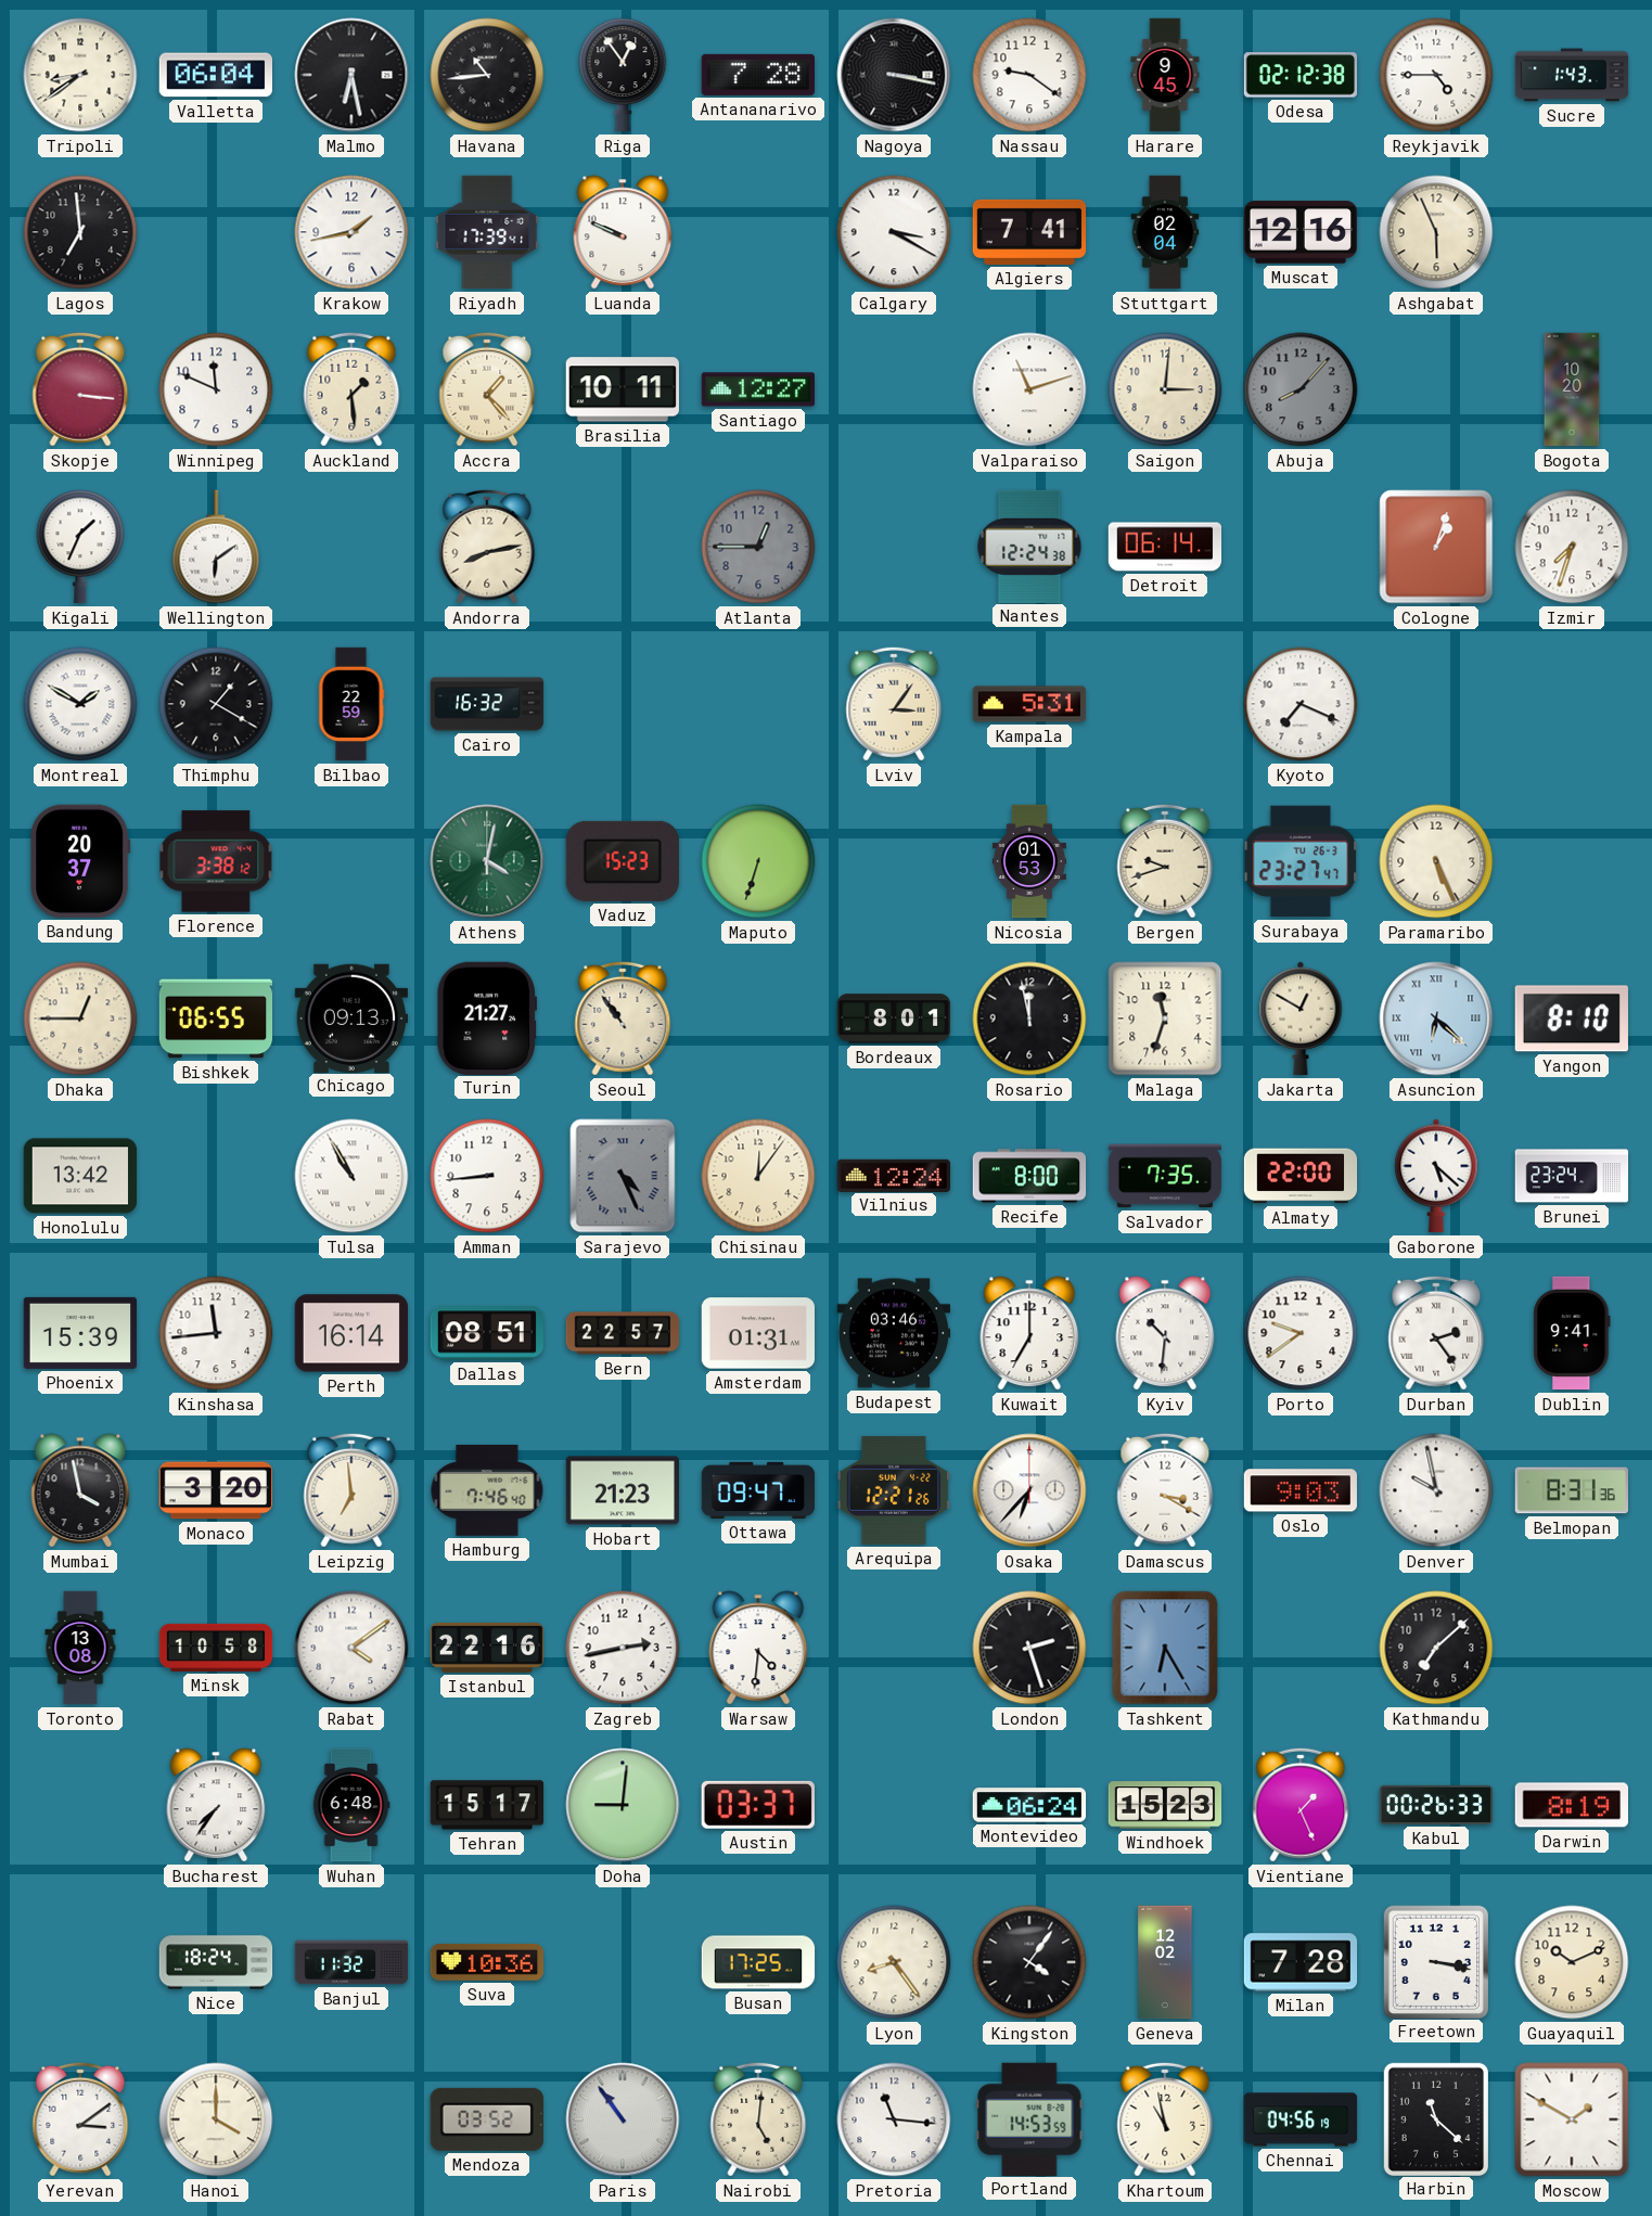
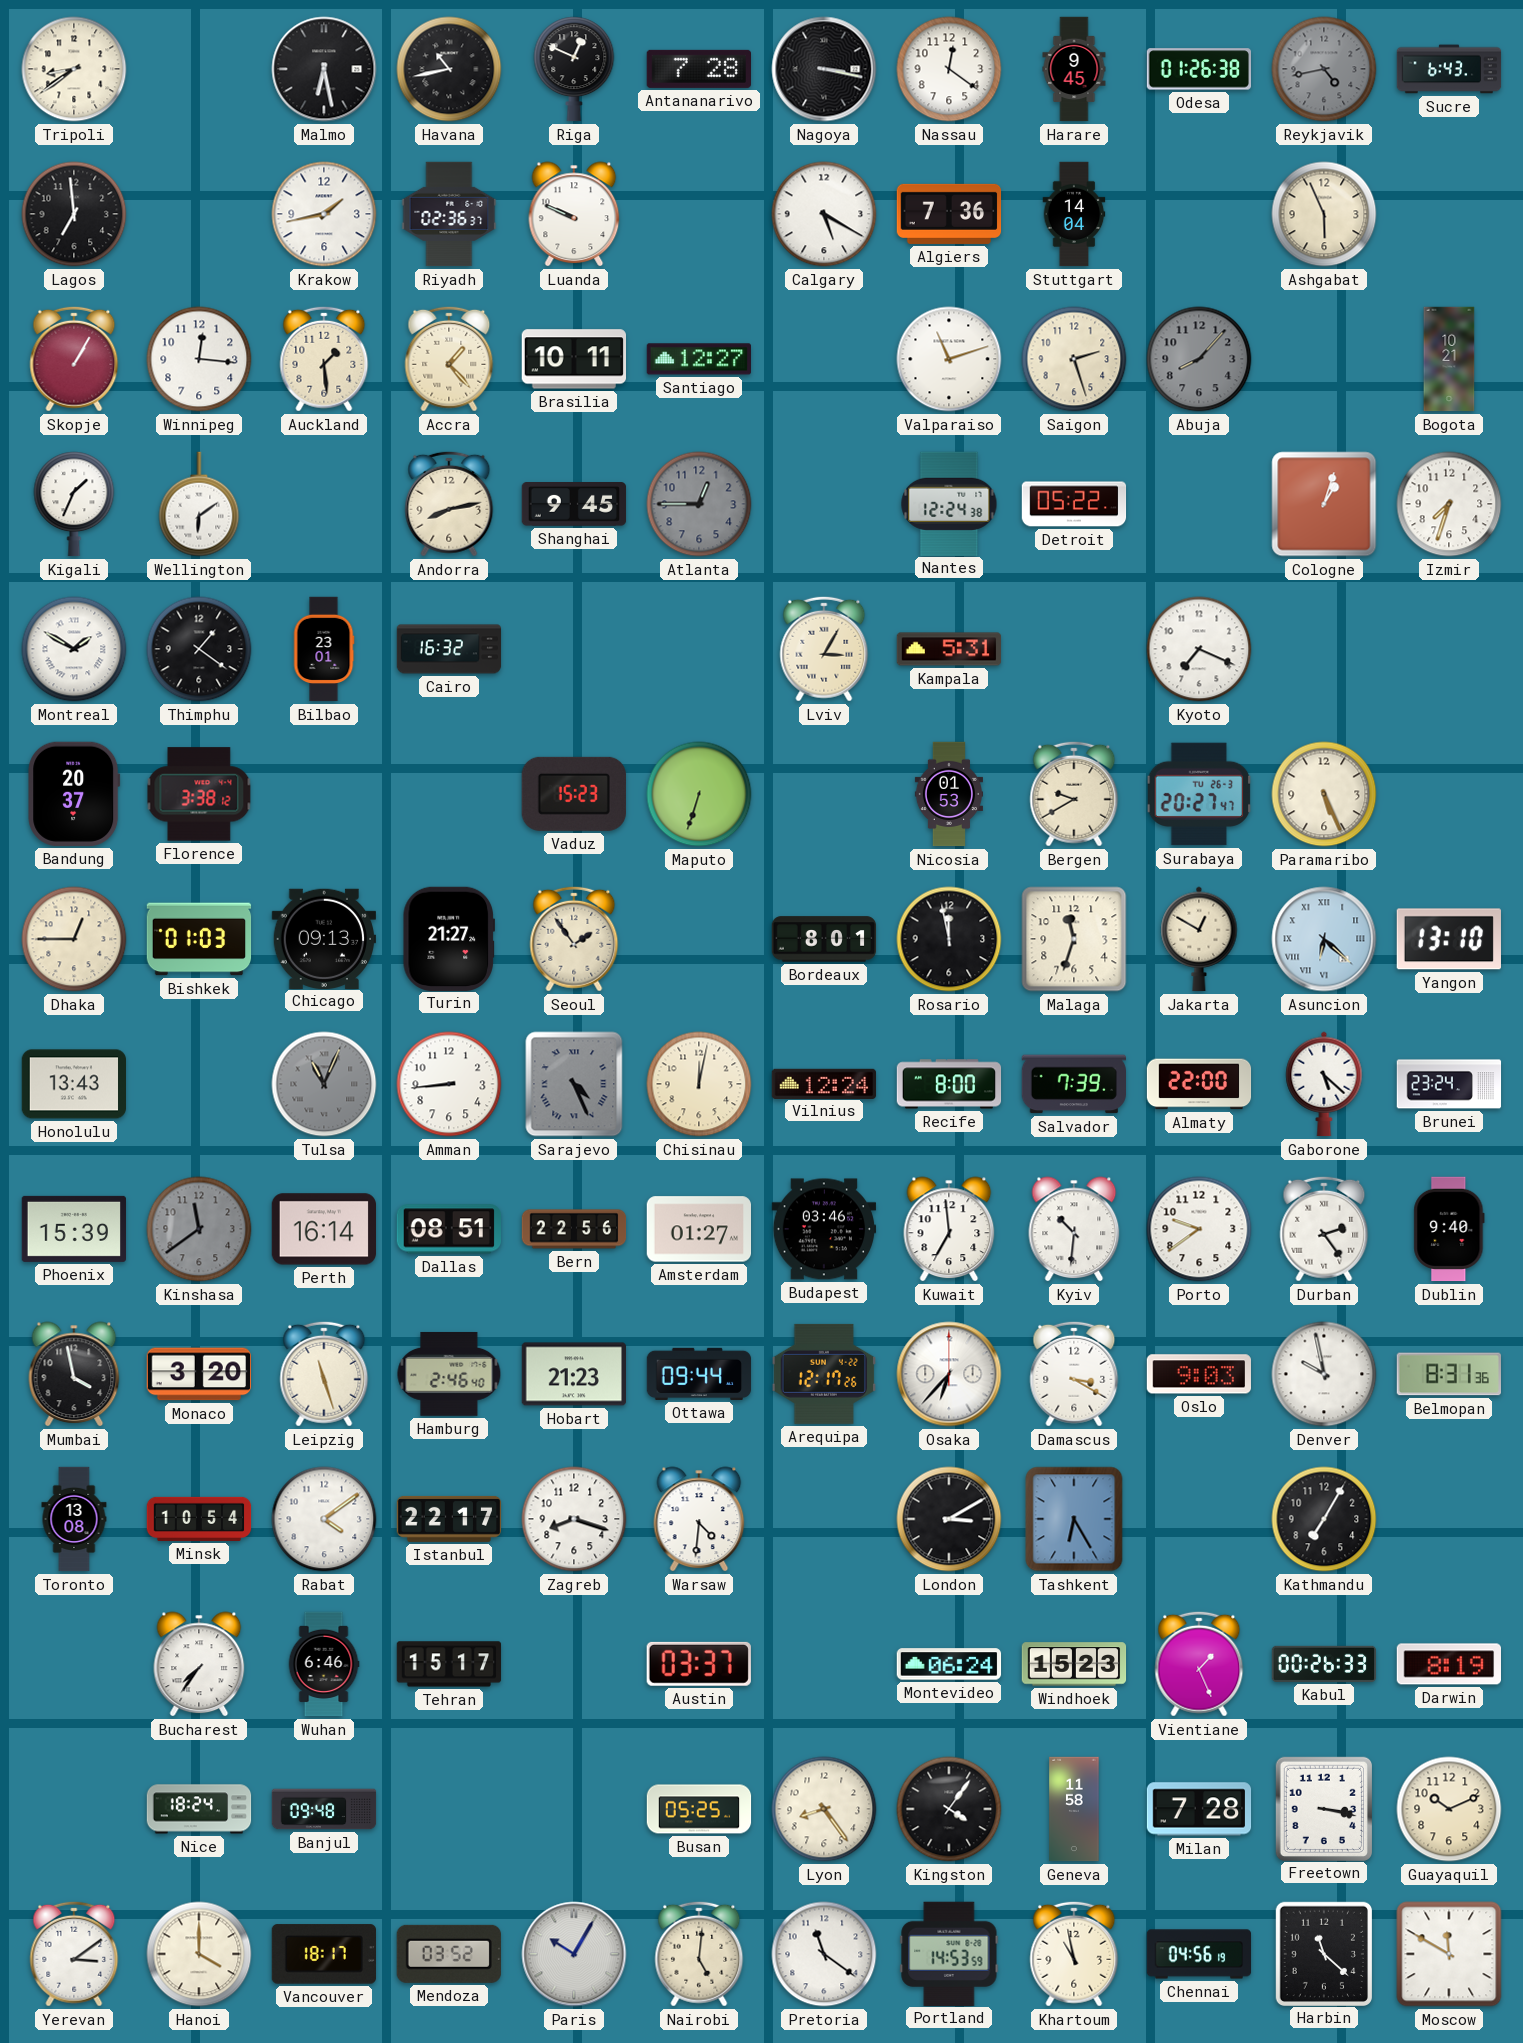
Valletta: 06:04 -> none
Havana: 10:44 -> 10:43
Riga: 12:54 -> 12:49
Nassau: 9:21 -> 12:21
Odesa: 02:12 -> 01:26
Reykjavik: 4:45 -> 4:43
Reykjavik dial: white -> grey
Sucre: 1:43 -> 6:43
Riyadh: 17:39 -> 02:36
Calgary: 3:20 -> 5:20
Algiers: 7:41 -> 7:36
Stuttgart: 02:04 -> 14:04
Muscat: 12:16 -> none
Skopje: 3:16 -> 1:05
Winnipeg: 11:49 -> 12:16
Saigon: 3:01 -> 2:27
Bogota: 10:20 -> 10:21
Shanghai: none -> 9:45
Detroit: 06:14 -> 05:22
Thimphu: 1:20 -> 1:21
Bilbao: 22:59 -> 23:01
Lviv: 3:06 -> 3:05
Athens: 4:02 -> none
Bergen: 9:42 -> 9:40
Surabaya: 23:27 -> 20:27
Bishkek: 06:55 -> 01:03
Seoul: 10:54 -> 1:54
Yangon: 8:10 -> 13:10
Honolulu: 13:42 -> 13:43
Tulsa: 10:55 -> 11:04
Tulsa dial: white -> grey
Chisinau: 12:06 -> 12:02
Salvador: 7:35 -> 7:39
Kinshasa: 11:44 -> 11:39
Kinshasa dial: white -> grey
Bern: 22:57 -> 22:56
Amsterdam: 01:31 -> 01:27
Kuwait: 7:00 -> 6:59
Dublin: 9:41 -> 9:40
Leipzig: 6:59 -> 11:27
Hamburg: 7:46 -> 2:46
Ottawa: 09:47 -> 09:44
Arequipa: 12:21 -> 12:17
Minsk: 10:58 -> 10:54
Istanbul: 22:16 -> 22:17
Zagreb: 2:43 -> 8:18
London: 2:27 -> 3:10
Kathmandu: 7:08 -> 7:05
Wuhan: 6:48 -> 6:46
Doha: 9:01 -> none
Banjul: 11:32 -> 09:48
Suva: 10:36 -> none
Busan: 17:25 -> 05:25
Geneva: 12:02 -> 11:58
Vancouver: none -> 18:17
Paris: 10:54 -> 10:05
Pretoria: 11:16 -> 11:21
Moscow: 1:50 -> 11:50
